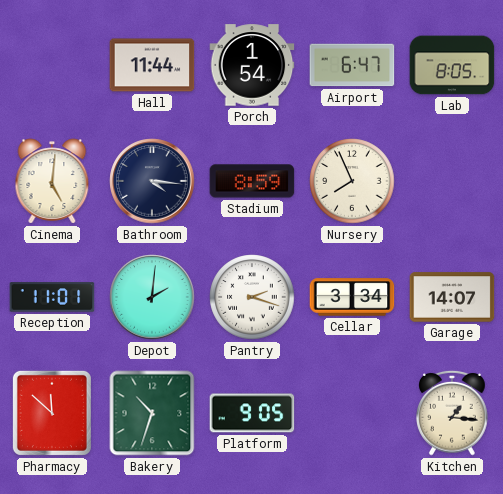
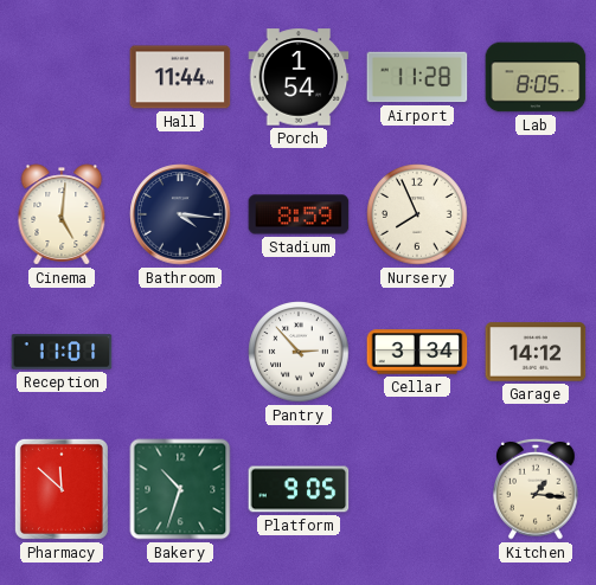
Airport: 6:47 -> 11:28
Depot: 2:01 -> none
Pantry: 2:18 -> 2:53
Garage: 14:07 -> 14:12
